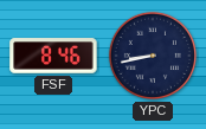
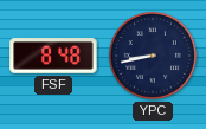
FSF: 8:46 -> 8:48
